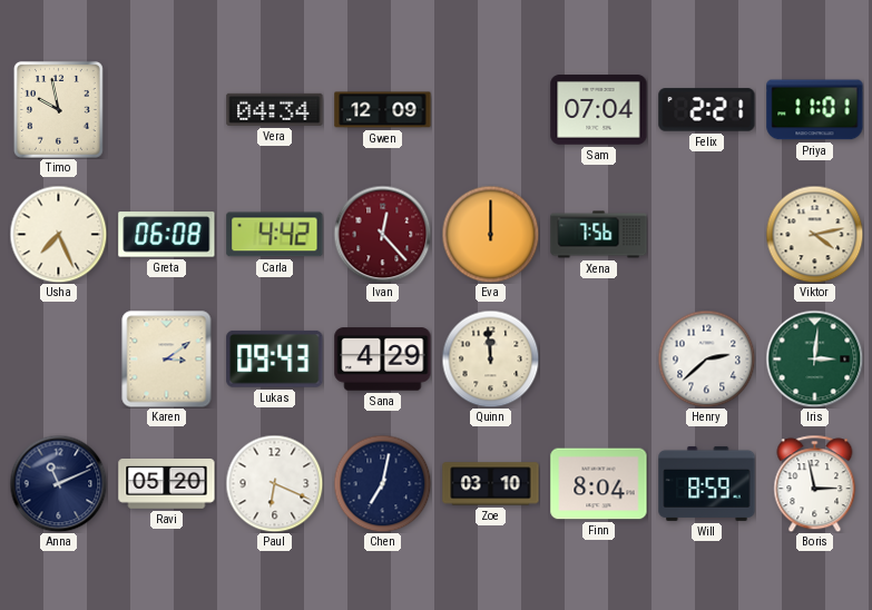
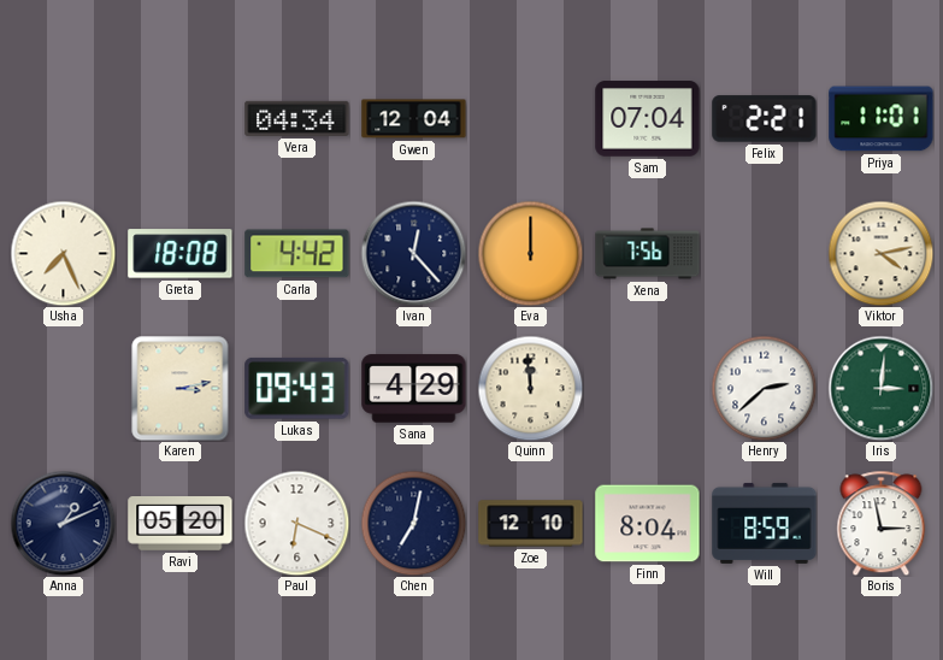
Timo: 9:58 -> none
Gwen: 12:09 -> 12:04
Greta: 06:08 -> 18:08
Ivan dial: burgundy -> navy
Karen: 3:09 -> 3:13
Anna: 11:11 -> 1:11
Zoe: 03:10 -> 12:10
